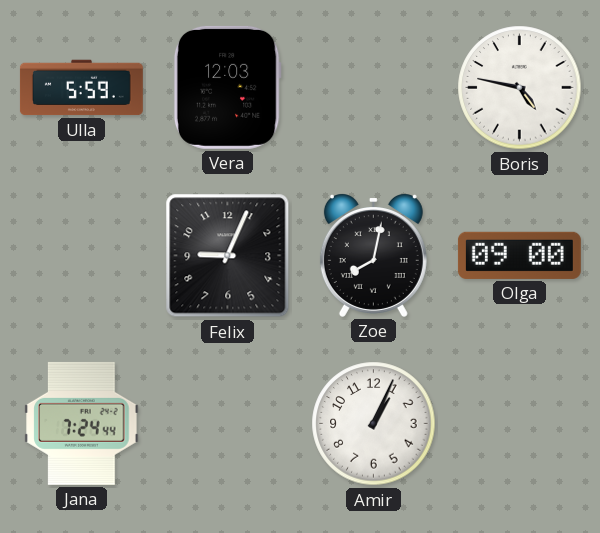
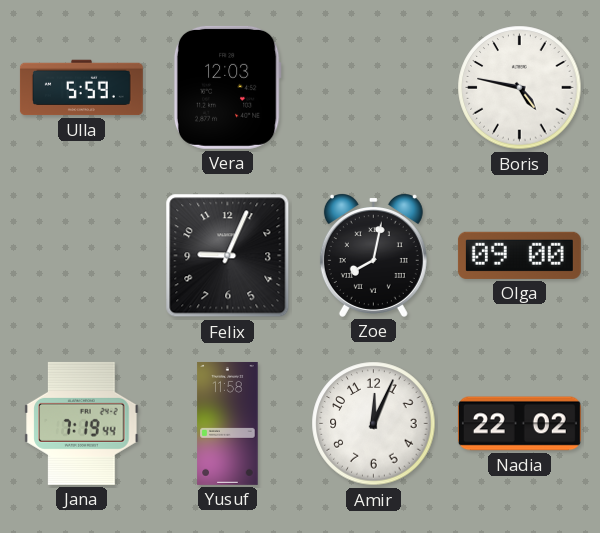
Jana: 7:24 -> 7:19
Yusuf: none -> 11:58
Amir: 1:04 -> 12:04
Nadia: none -> 22:02
